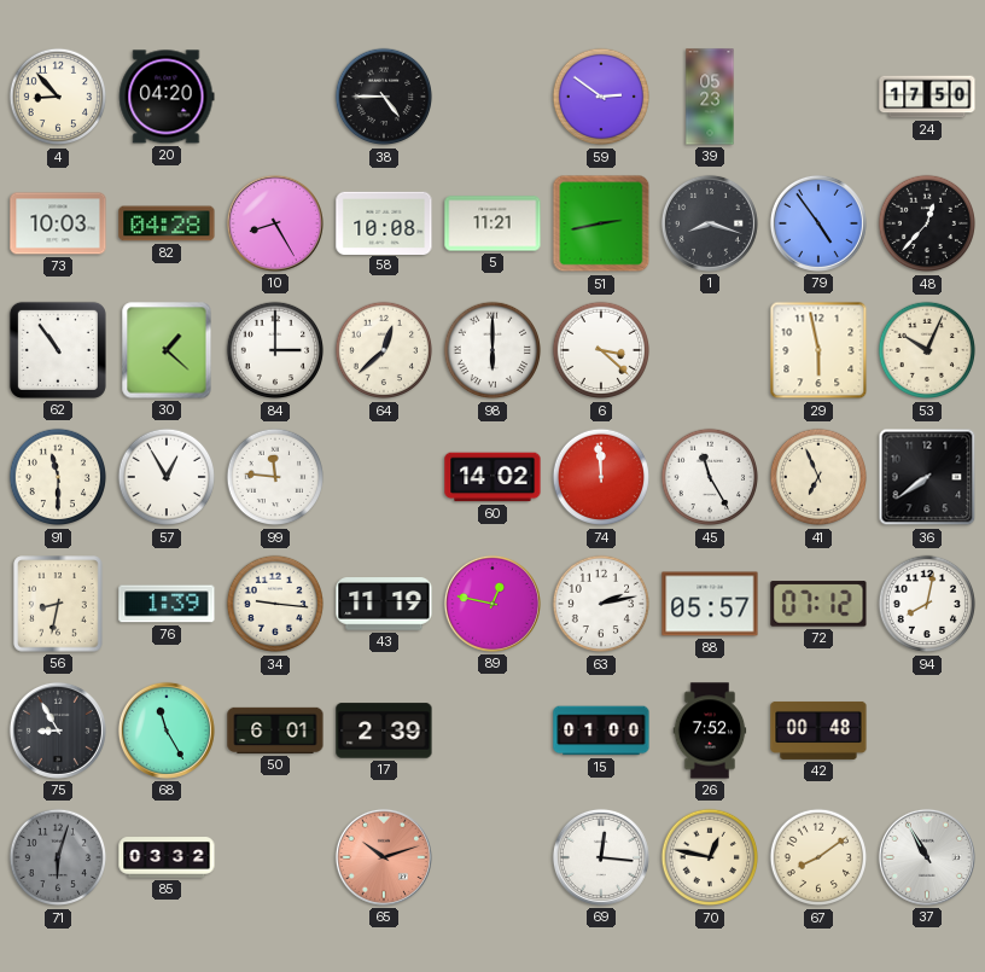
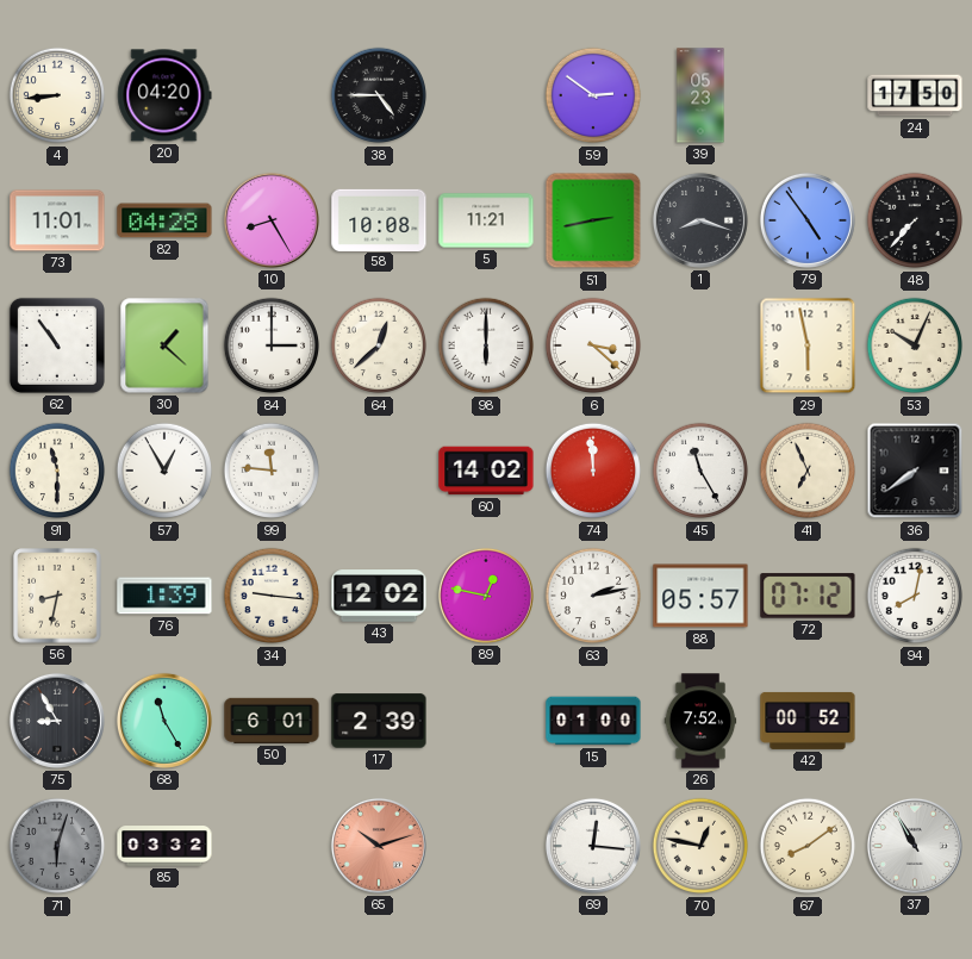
4: 8:53 -> 8:44
73: 10:03 -> 11:01
48: 12:37 -> 7:37
43: 11:19 -> 12:02
42: 00:48 -> 00:52
